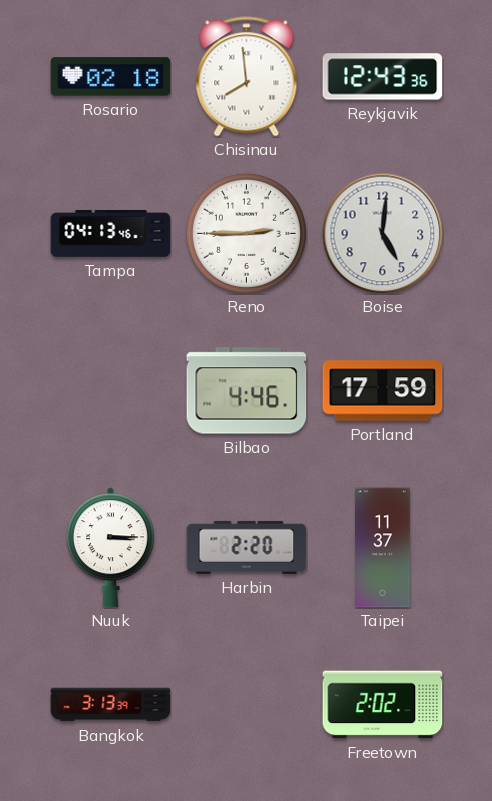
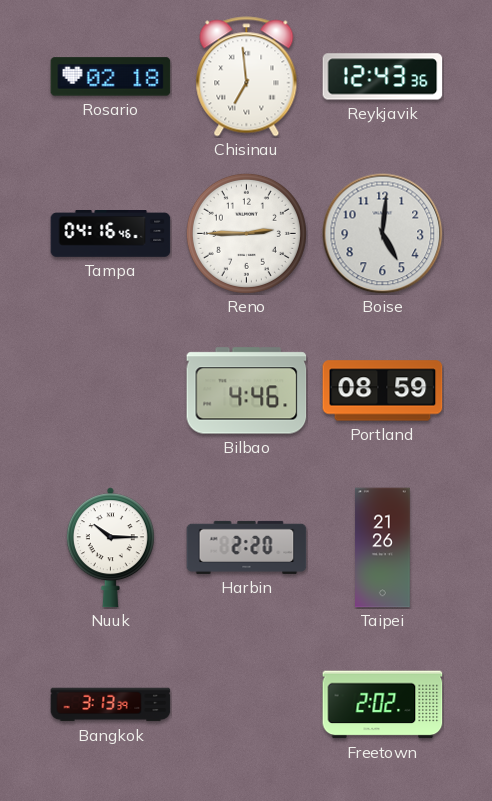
Chisinau: 7:59 -> 6:59
Tampa: 04:13 -> 04:16
Portland: 17:59 -> 08:59
Nuuk: 3:15 -> 10:15
Taipei: 11:37 -> 21:26
